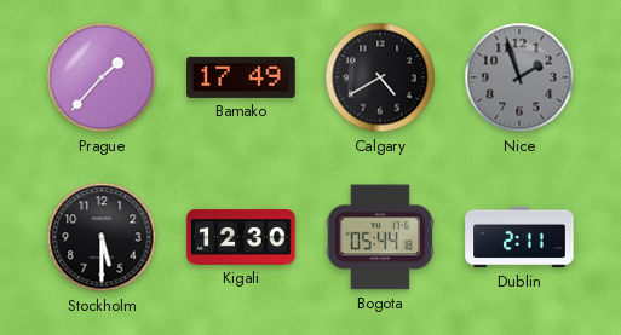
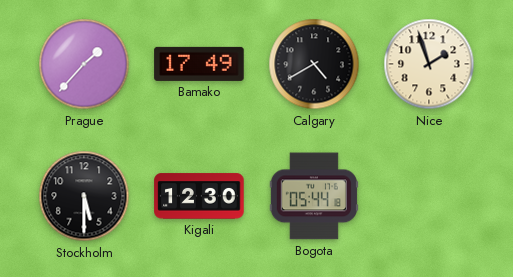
Nice dial: grey -> cream
Dublin: 2:11 -> none
